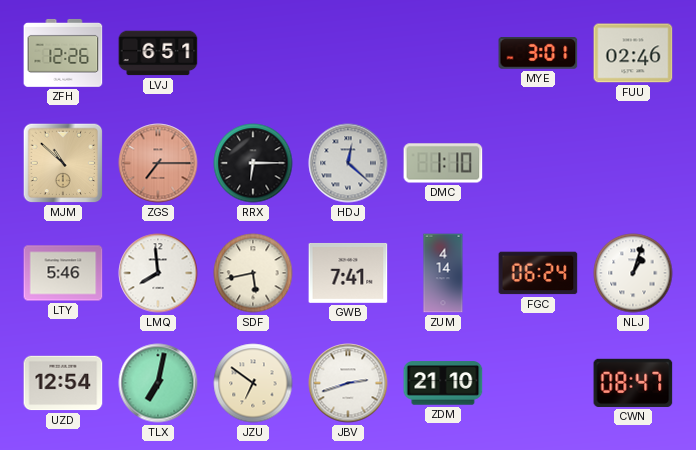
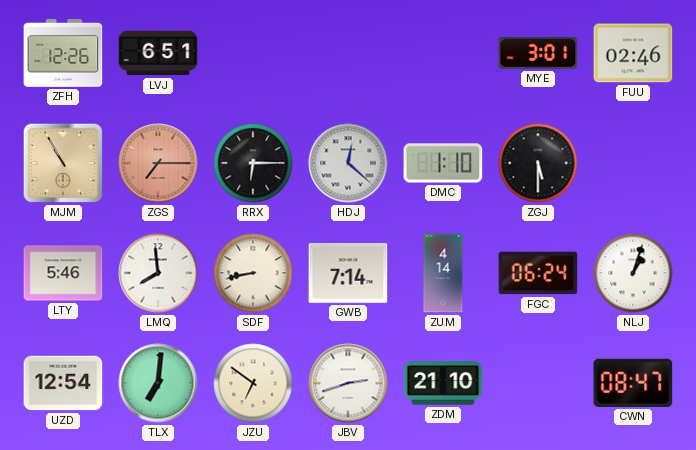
MJM: 10:52 -> 10:55
ZGJ: none -> 5:30
SDF: 5:43 -> 8:43
GWB: 7:41 -> 7:14
TLX: 7:02 -> 7:01
